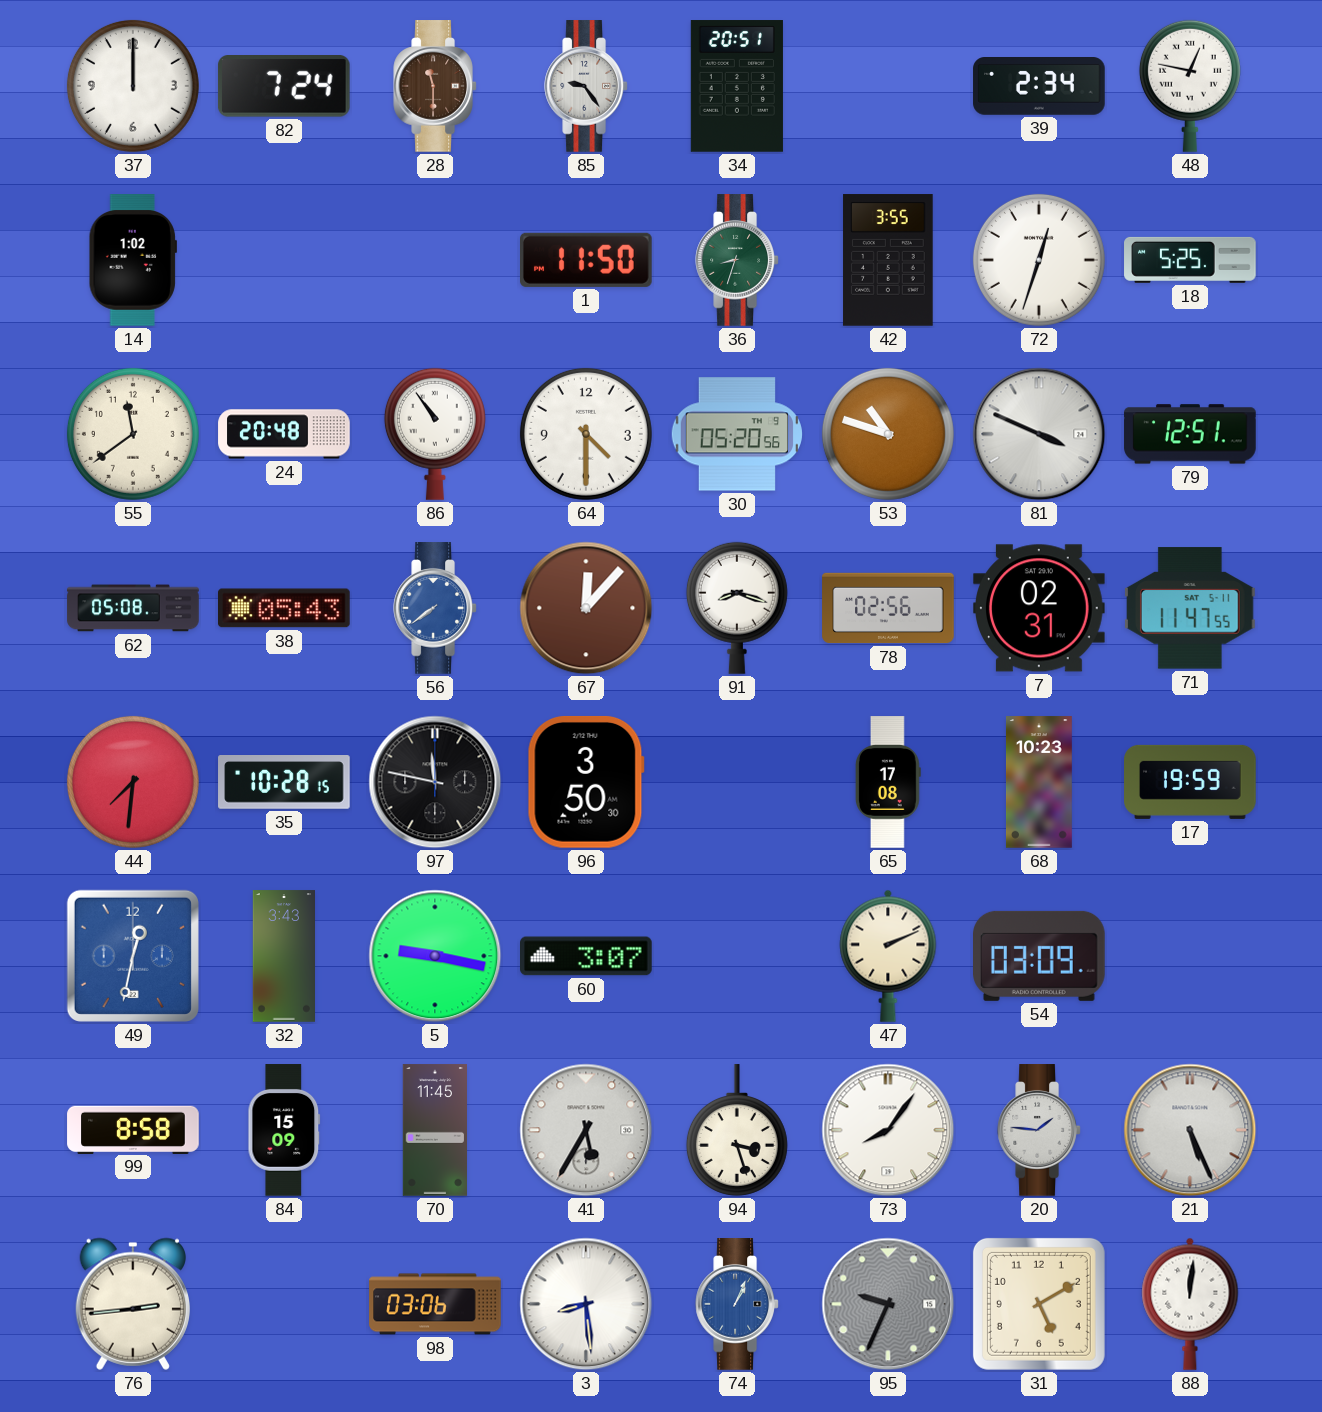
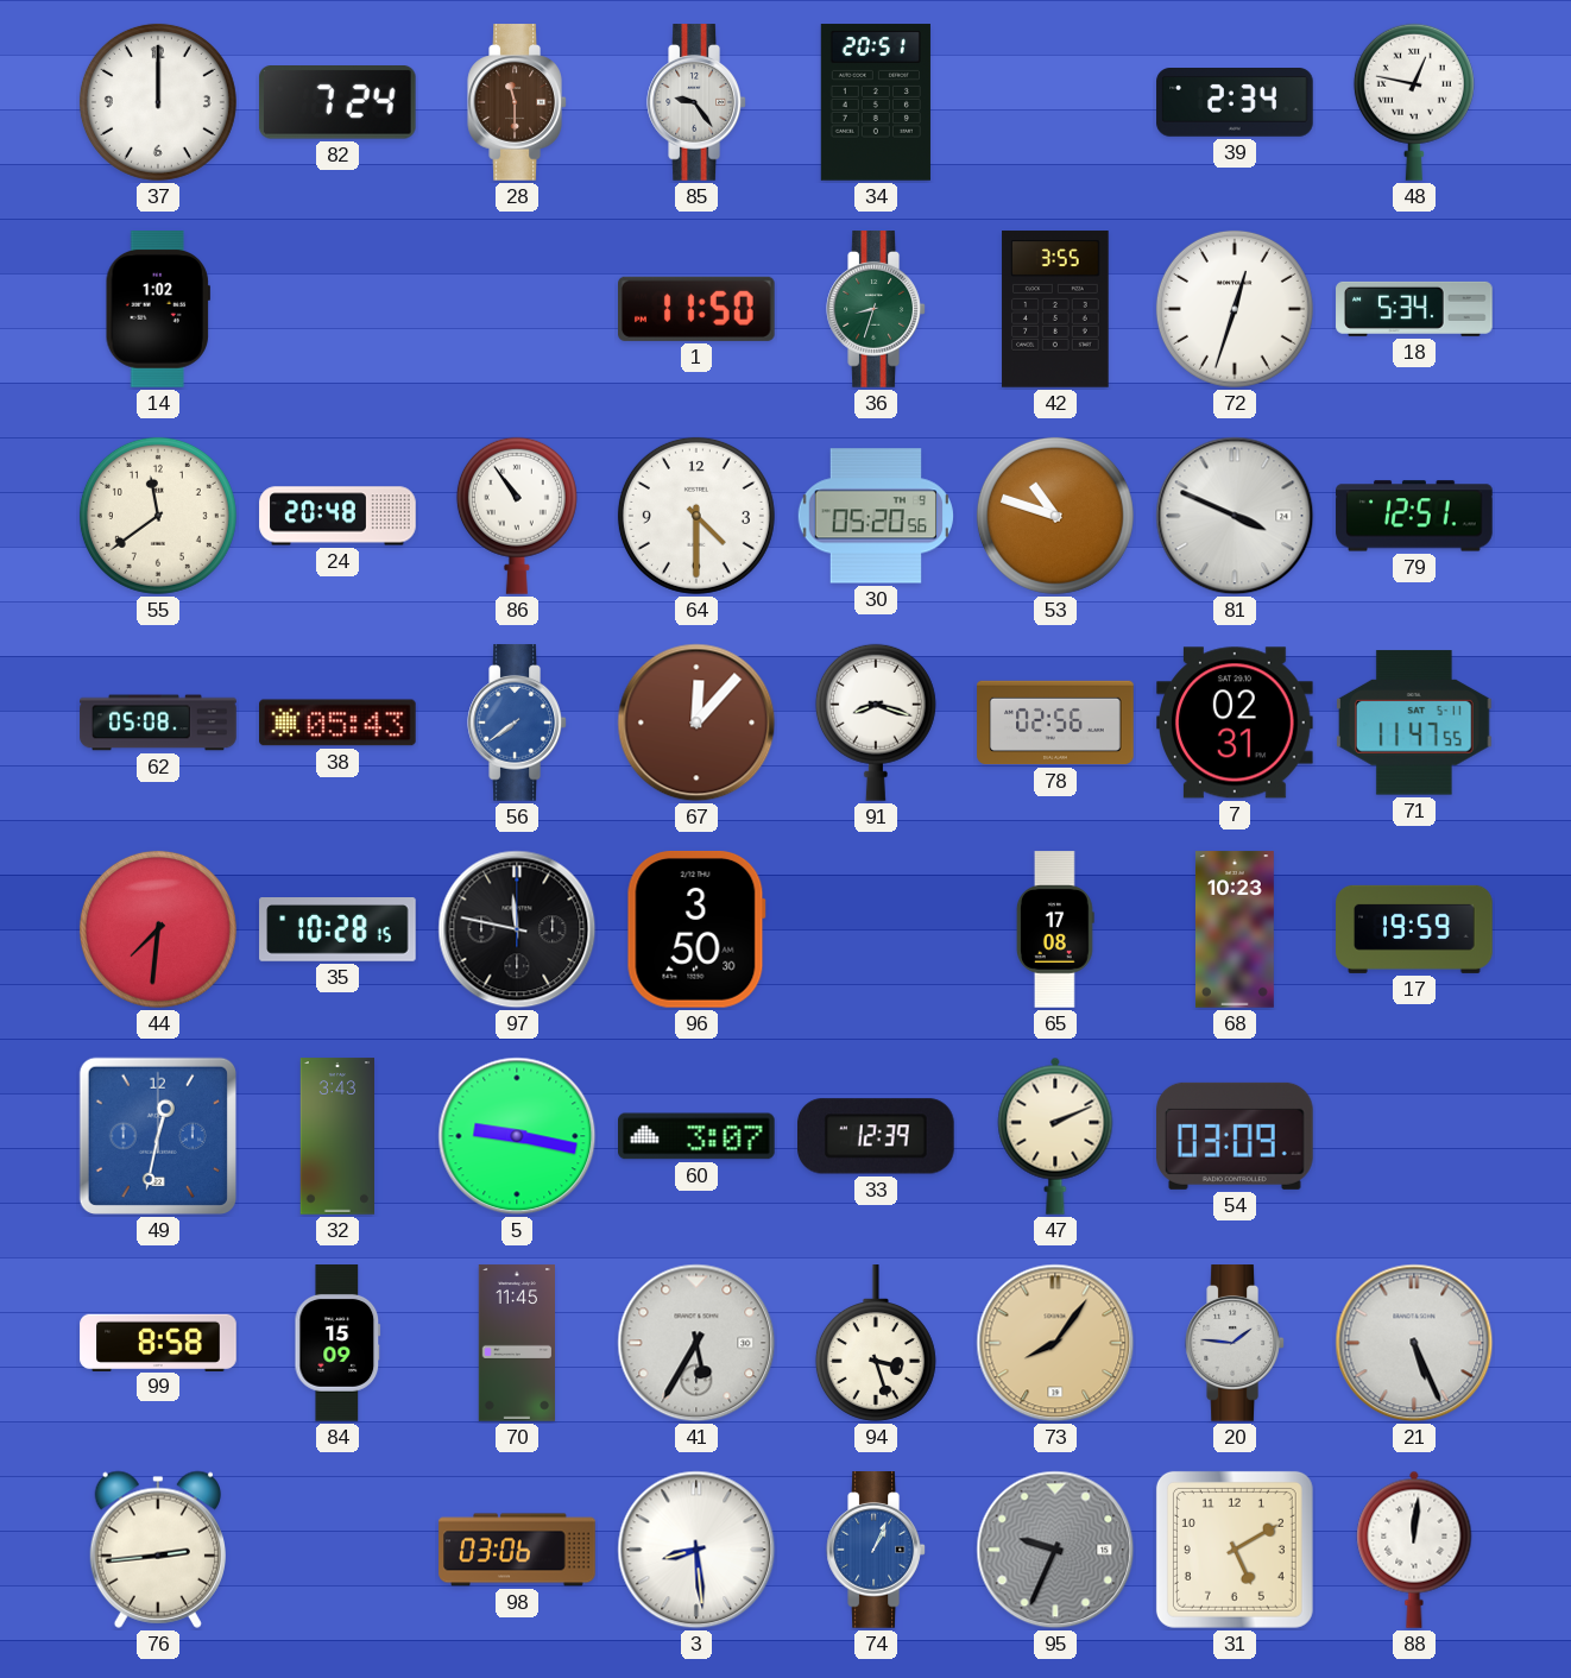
18: 5:25 -> 5:34
33: none -> 12:39
73 dial: white -> champagne
